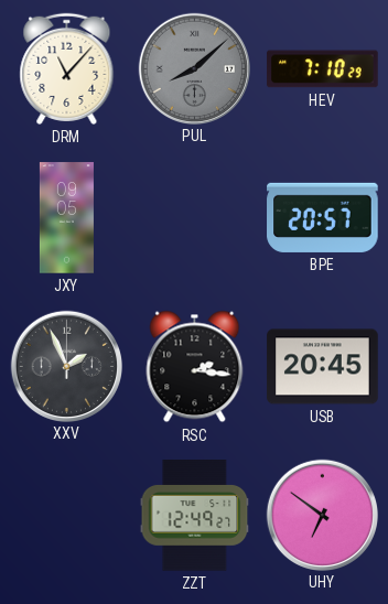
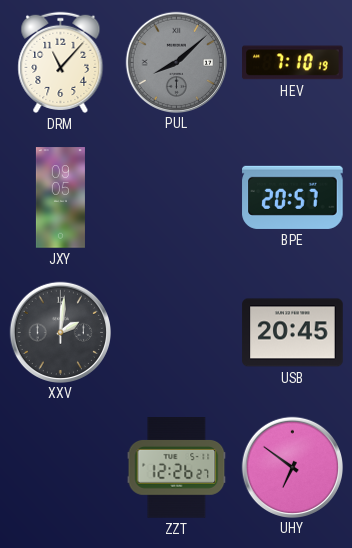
HEV: 7:10:29 -> 7:10:19
XXV: 1:56 -> 2:01
RSC: 2:16 -> none
ZZT: 12:49 -> 12:26
